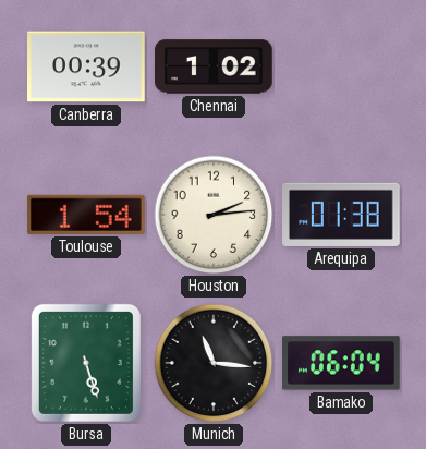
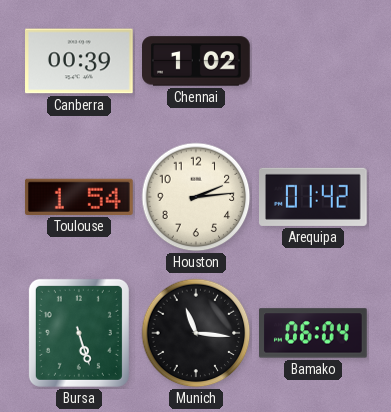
Arequipa: 01:38 -> 01:42
